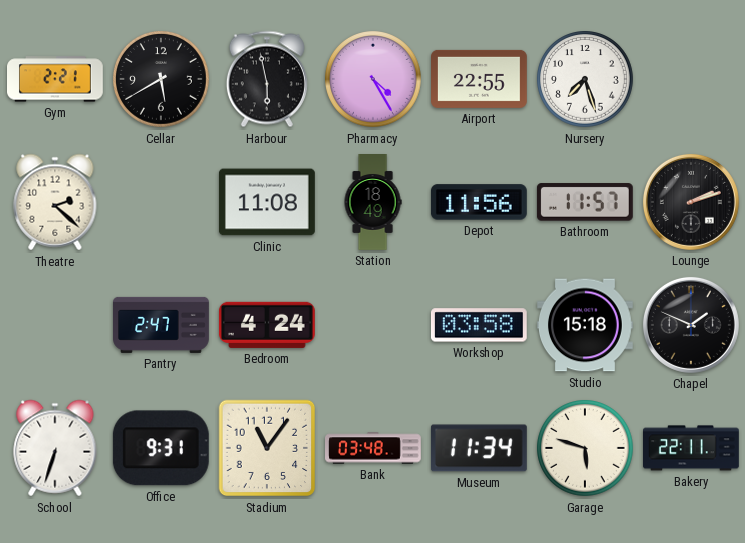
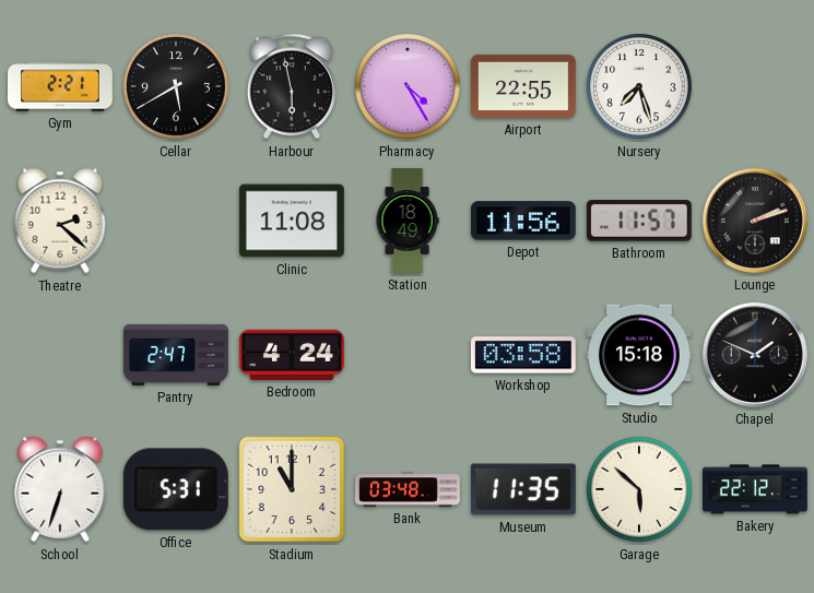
Office: 9:31 -> 5:31
Stadium: 11:06 -> 11:00
Museum: 11:34 -> 11:35
Garage: 5:48 -> 5:52
Bakery: 22:11 -> 22:12
